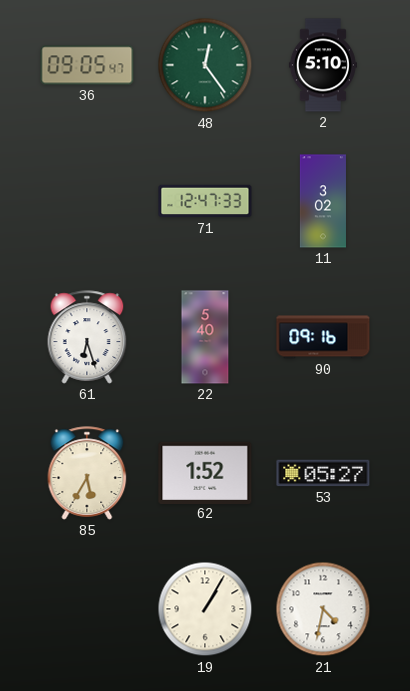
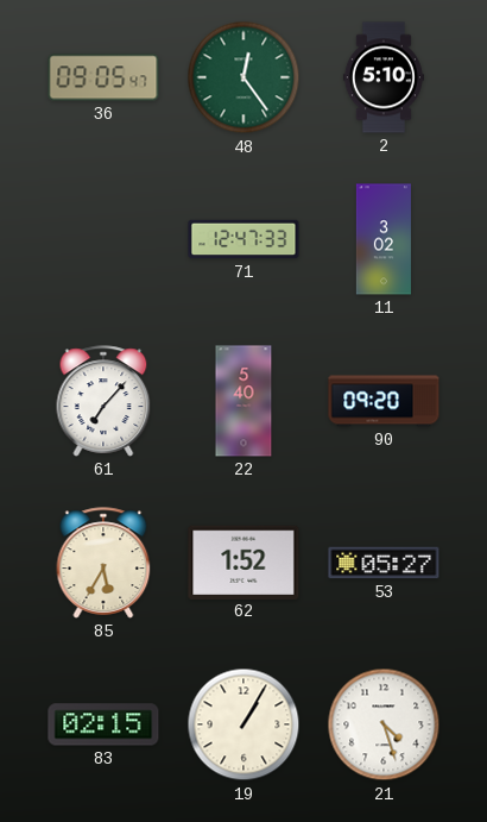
61: 6:27 -> 7:07
90: 09:16 -> 09:20
83: none -> 02:15
21: 4:32 -> 4:27
